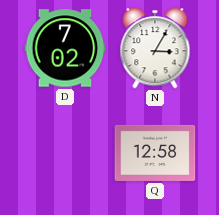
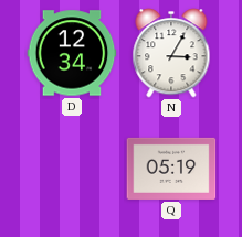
D: 7:02 -> 12:34
Q: 12:58 -> 05:19
